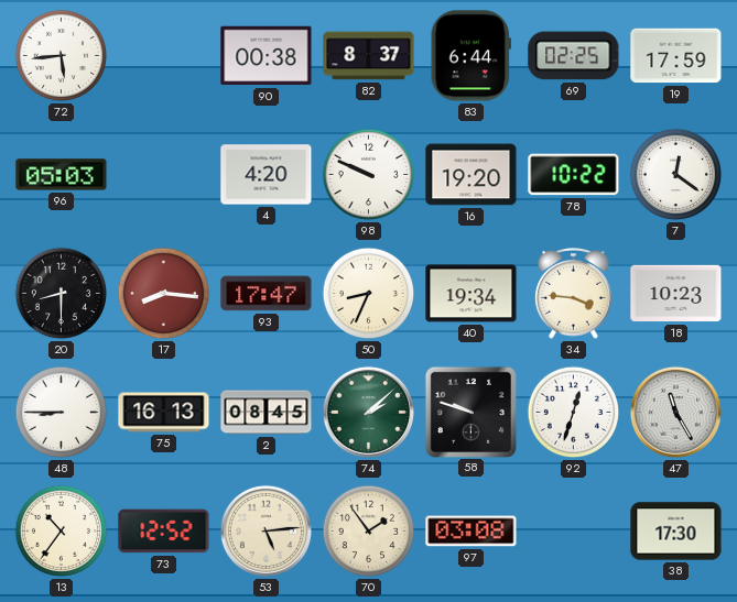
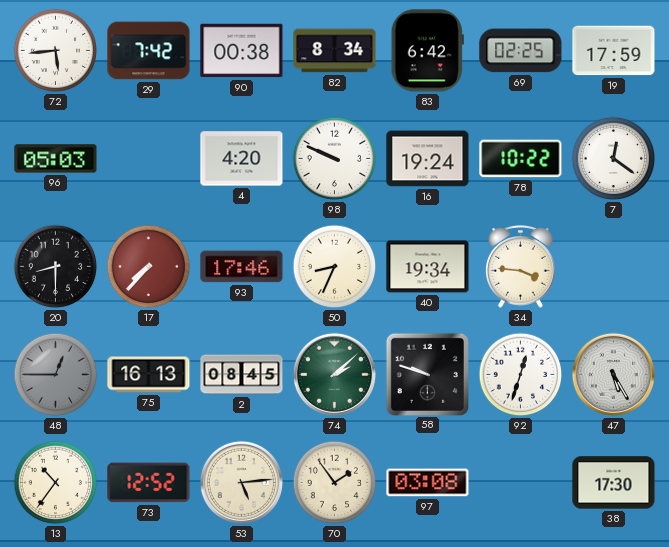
29: none -> 7:42
82: 8:37 -> 8:34
83: 6:44 -> 6:42
16: 19:20 -> 19:24
17: 8:16 -> 7:37
93: 17:47 -> 17:46
18: 10:23 -> none
48: 8:45 -> 12:45
48 dial: white -> grey
47: 11:25 -> 5:25
